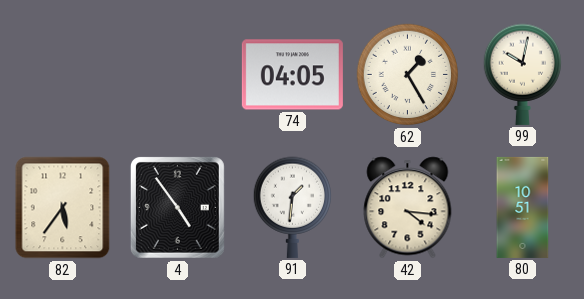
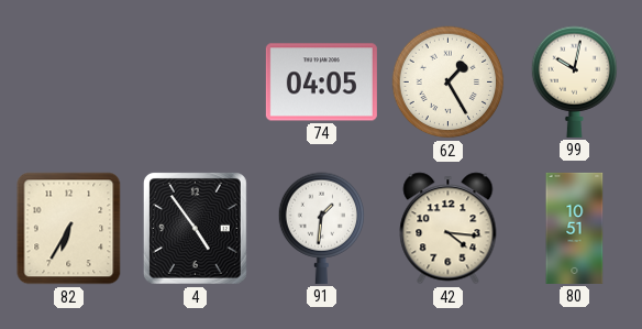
82: 5:36 -> 6:35
